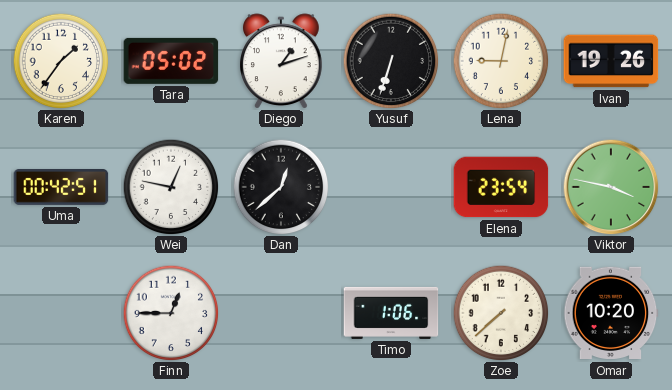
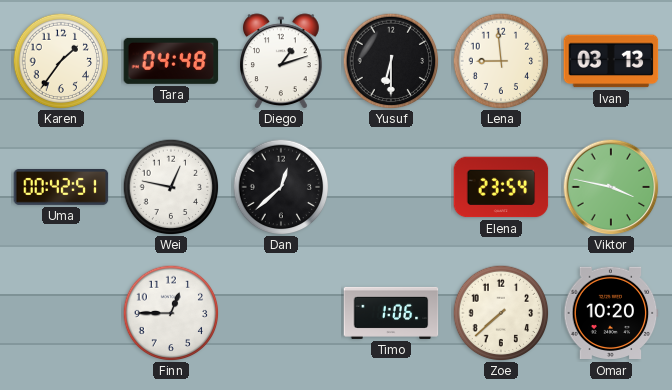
Tara: 05:02 -> 04:48
Yusuf: 6:33 -> 6:30
Lena: 9:02 -> 8:59
Ivan: 19:26 -> 03:13
